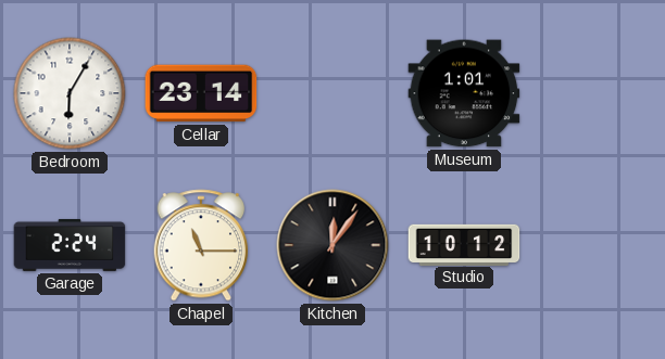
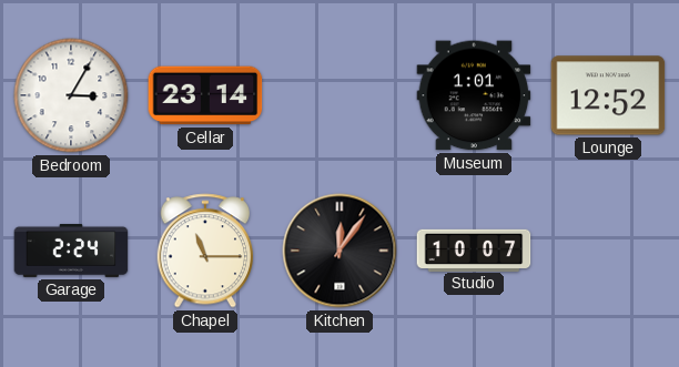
Bedroom: 6:05 -> 3:05
Lounge: none -> 12:52
Studio: 10:12 -> 10:07
